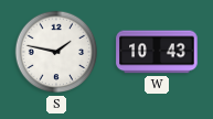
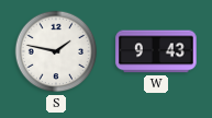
W: 10:43 -> 9:43
